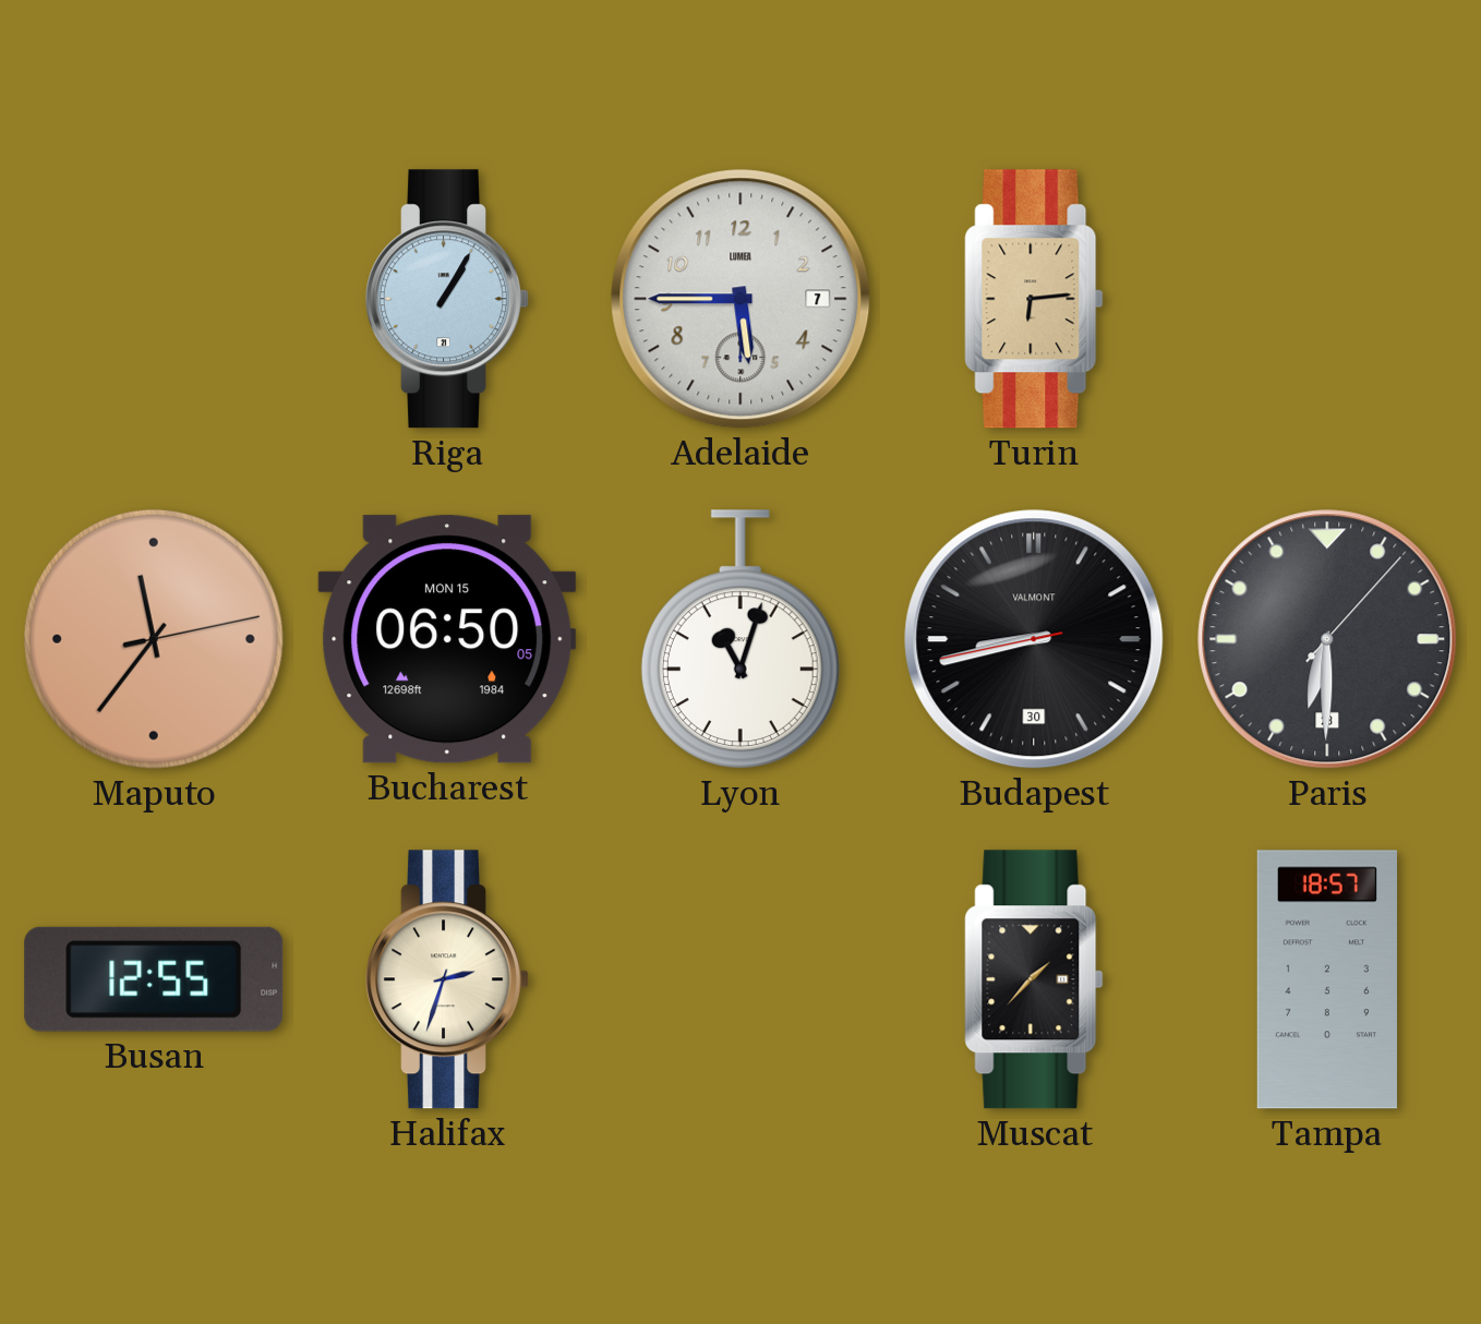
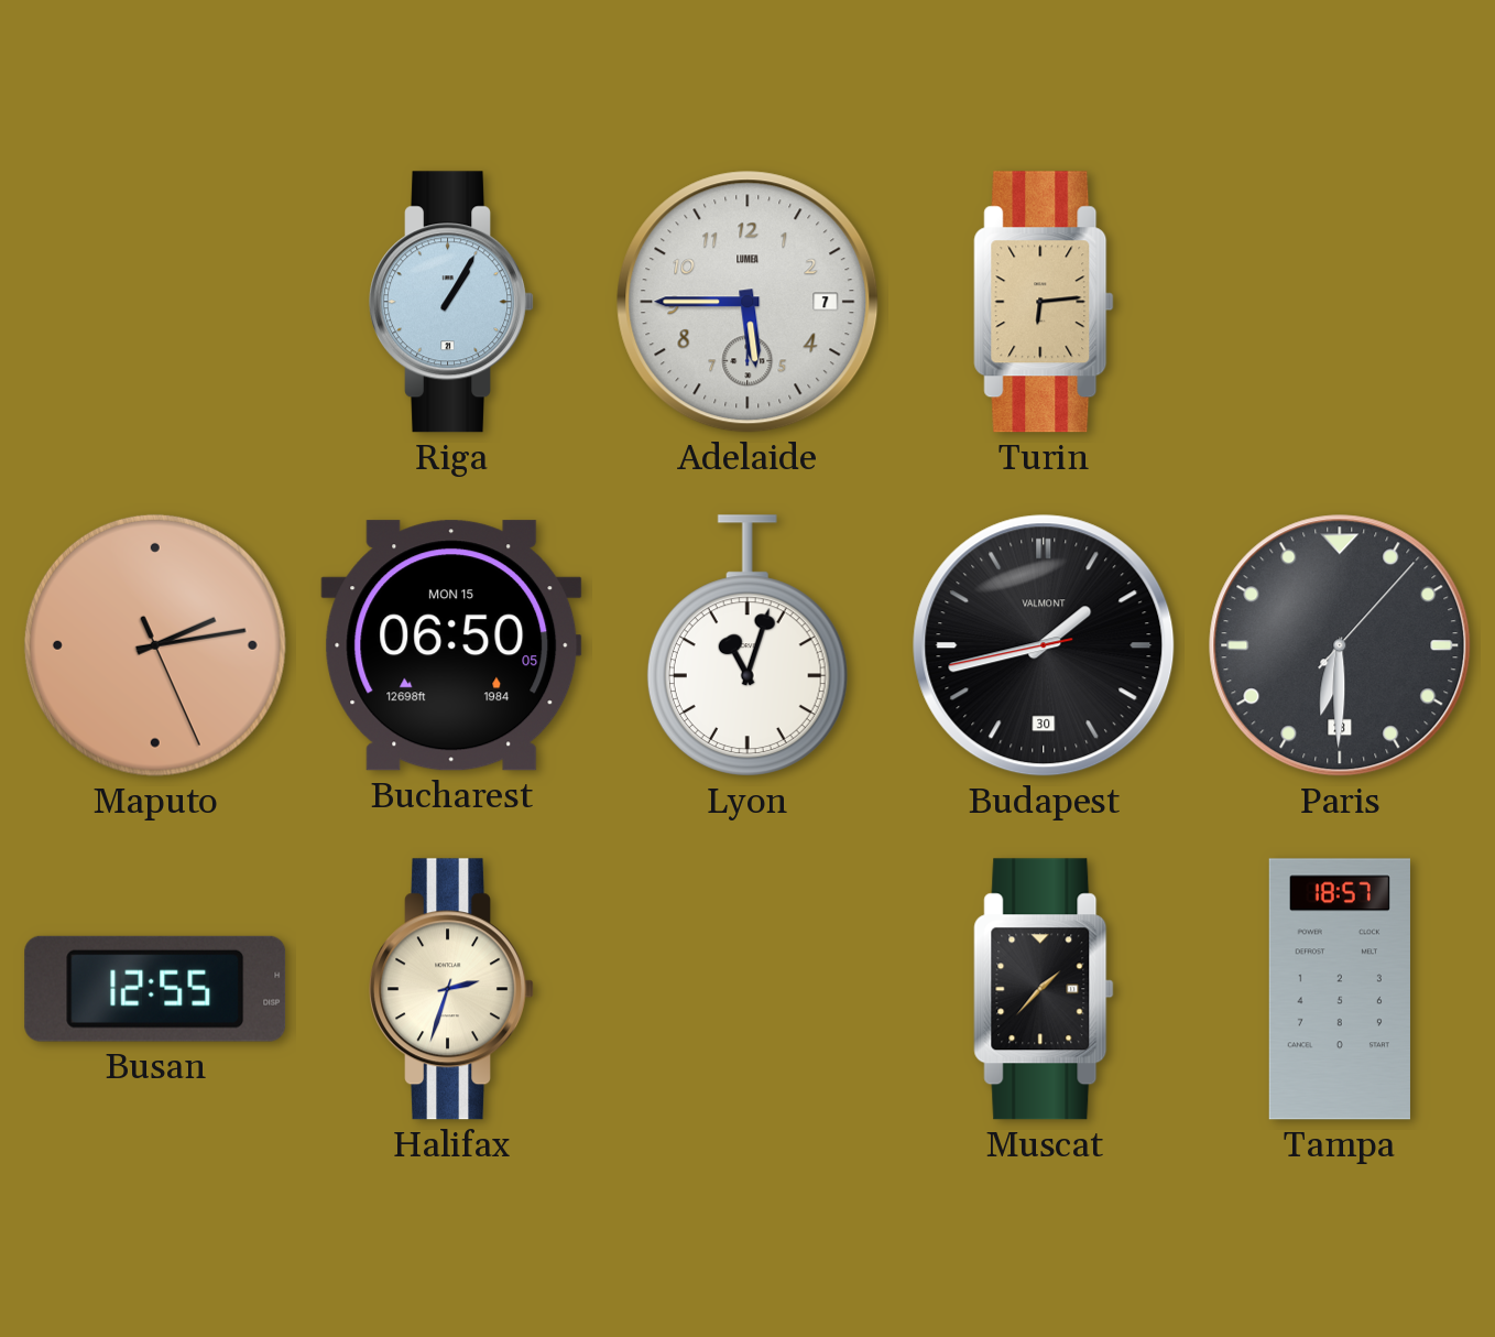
Maputo: 11:36 -> 2:13
Budapest: 8:42 -> 1:42
